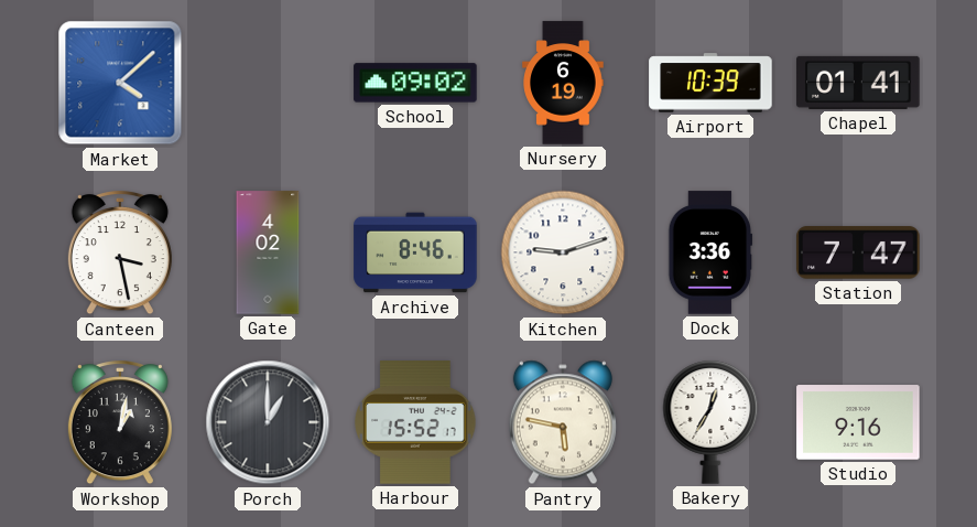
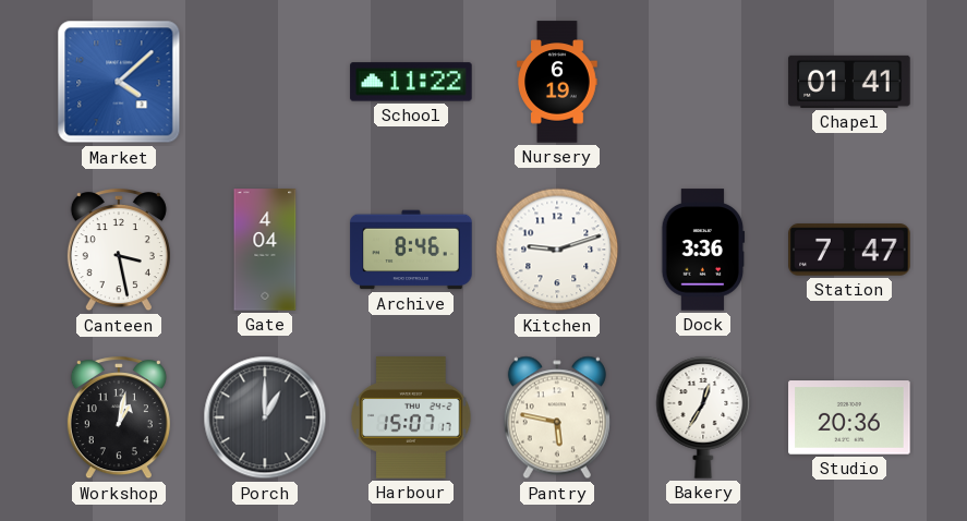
School: 09:02 -> 11:22
Airport: 10:39 -> none
Gate: 4:02 -> 4:04
Harbour: 15:52 -> 15:07
Studio: 9:16 -> 20:36
